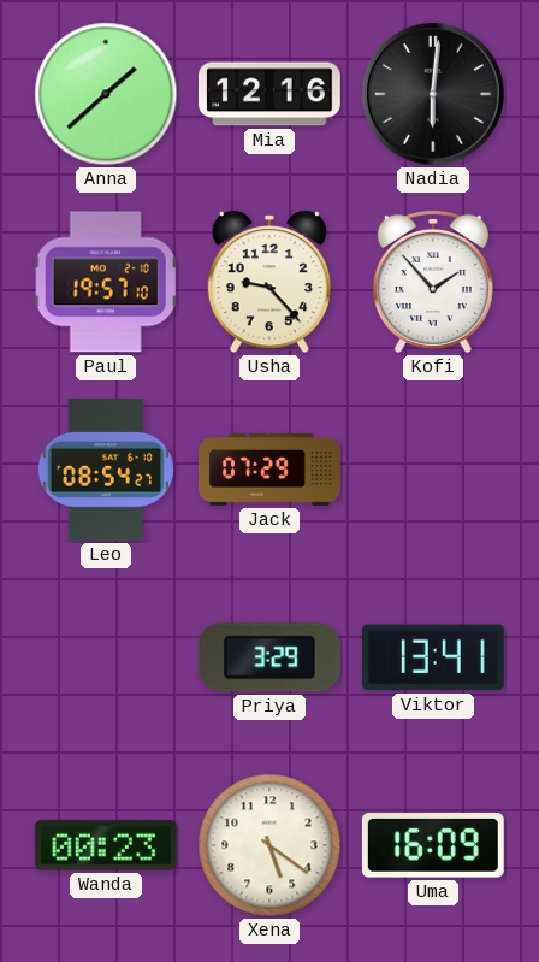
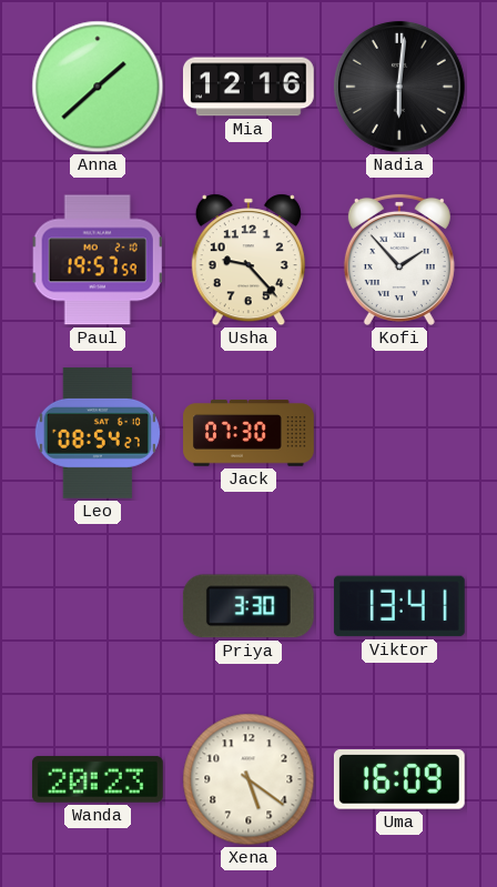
Paul: 19:57:10 -> 19:57:59
Jack: 07:29 -> 07:30
Priya: 3:29 -> 3:30
Wanda: 00:23 -> 20:23
